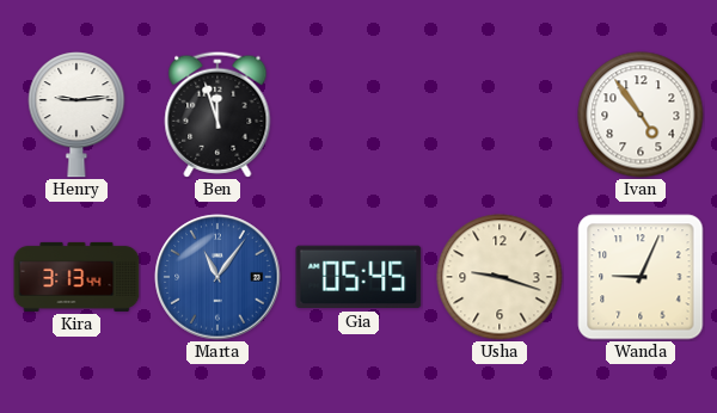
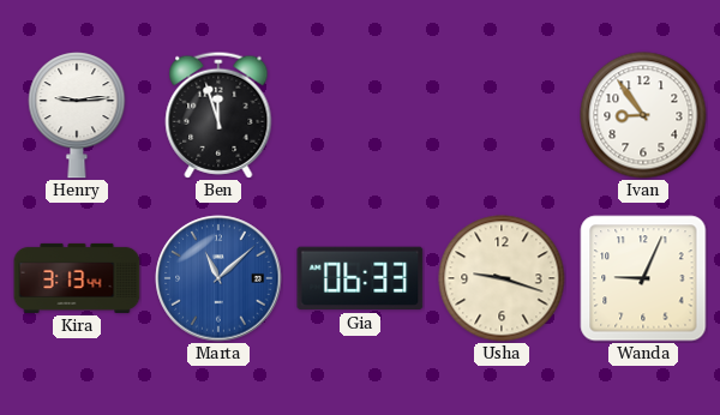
Ivan: 4:54 -> 8:54
Marta: 11:06 -> 11:08
Gia: 05:45 -> 06:33
